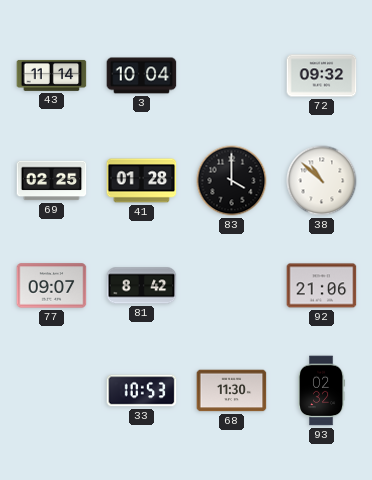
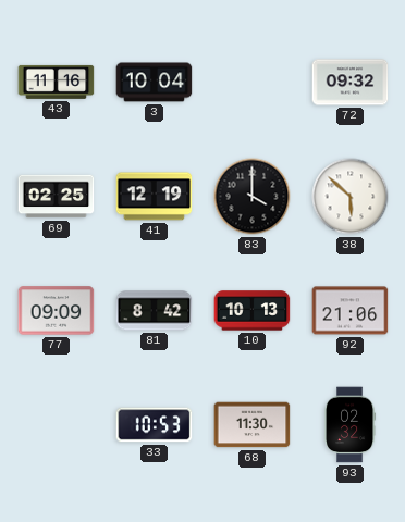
43: 11:14 -> 11:16
41: 01:28 -> 12:19
38: 10:52 -> 5:52
77: 09:07 -> 09:09
10: none -> 10:13
